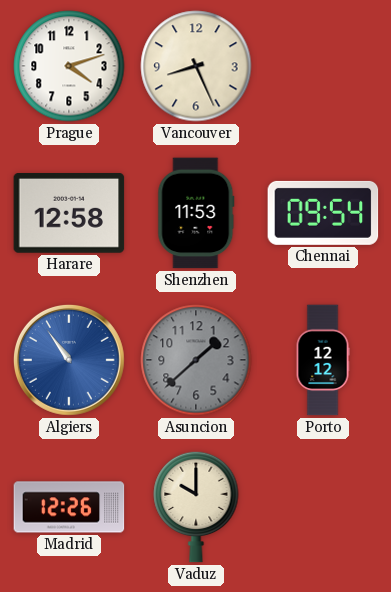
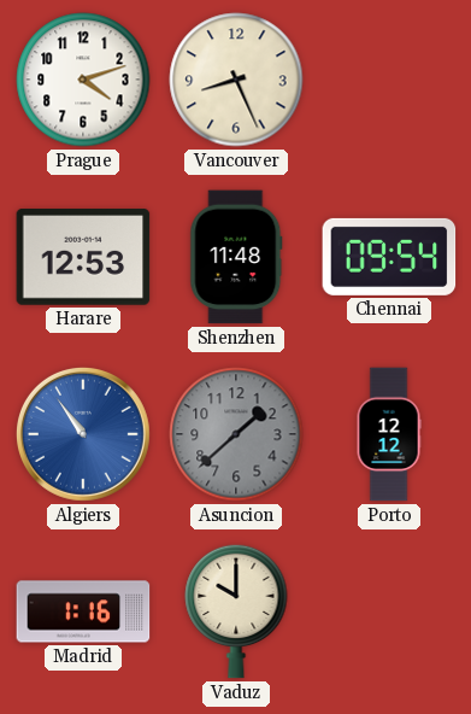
Harare: 12:58 -> 12:53
Shenzhen: 11:53 -> 11:48
Madrid: 12:26 -> 1:16
